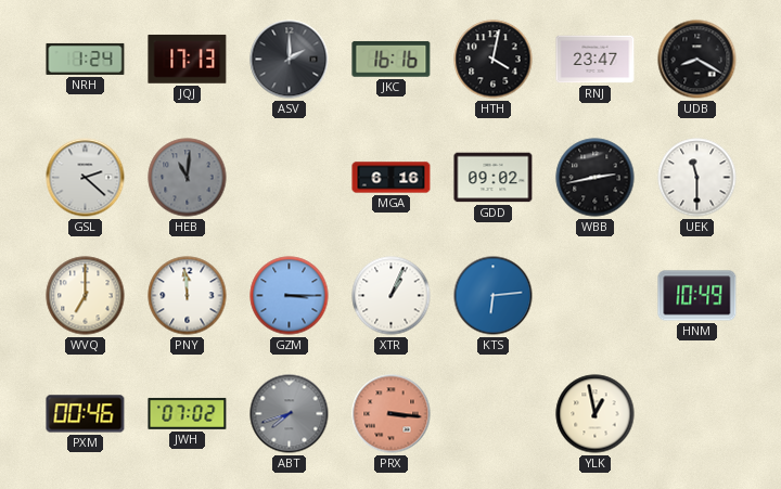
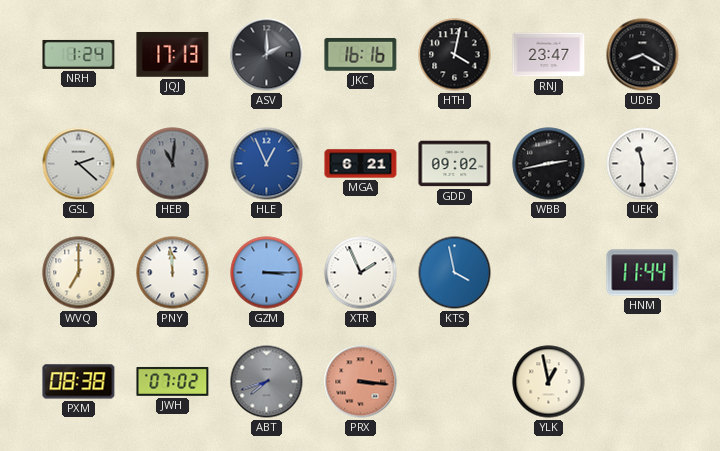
HLE: none -> 12:56
MGA: 6:16 -> 6:21
XTR: 1:04 -> 1:56
KTS: 6:14 -> 3:58
HNM: 10:49 -> 11:44
PXM: 00:46 -> 08:38
